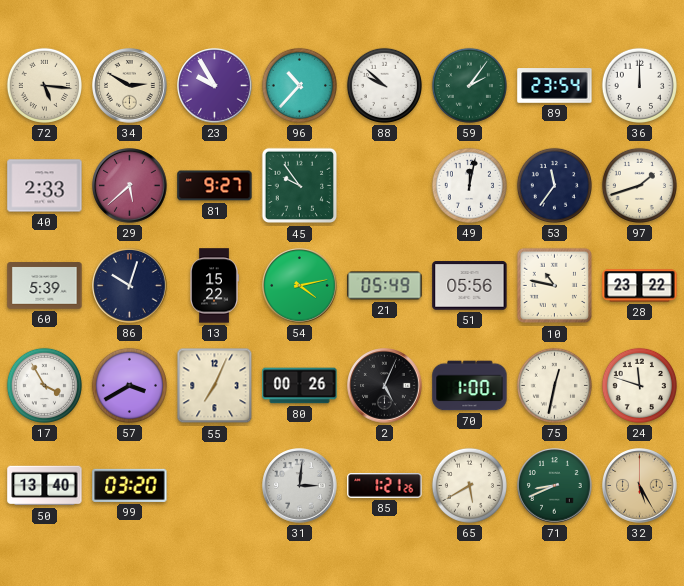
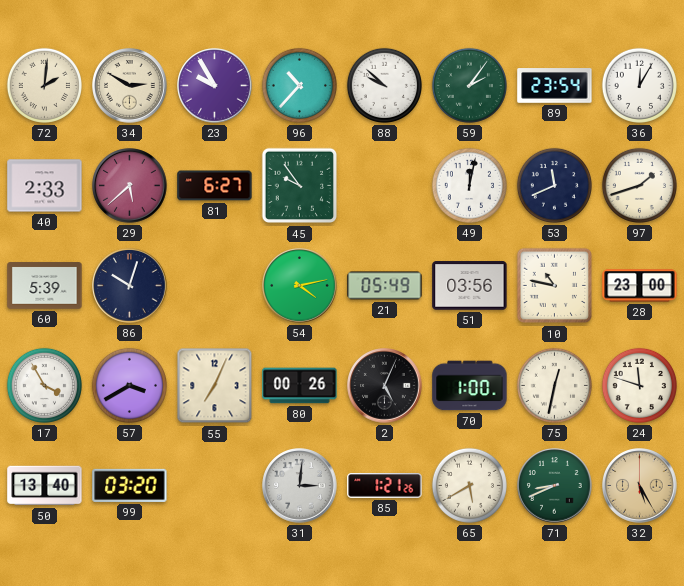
72: 5:16 -> 2:01
36: 12:00 -> 12:05
81: 9:27 -> 6:27
53: 11:36 -> 11:41
13: 15:22 -> none
51: 05:56 -> 03:56
28: 23:22 -> 23:00
